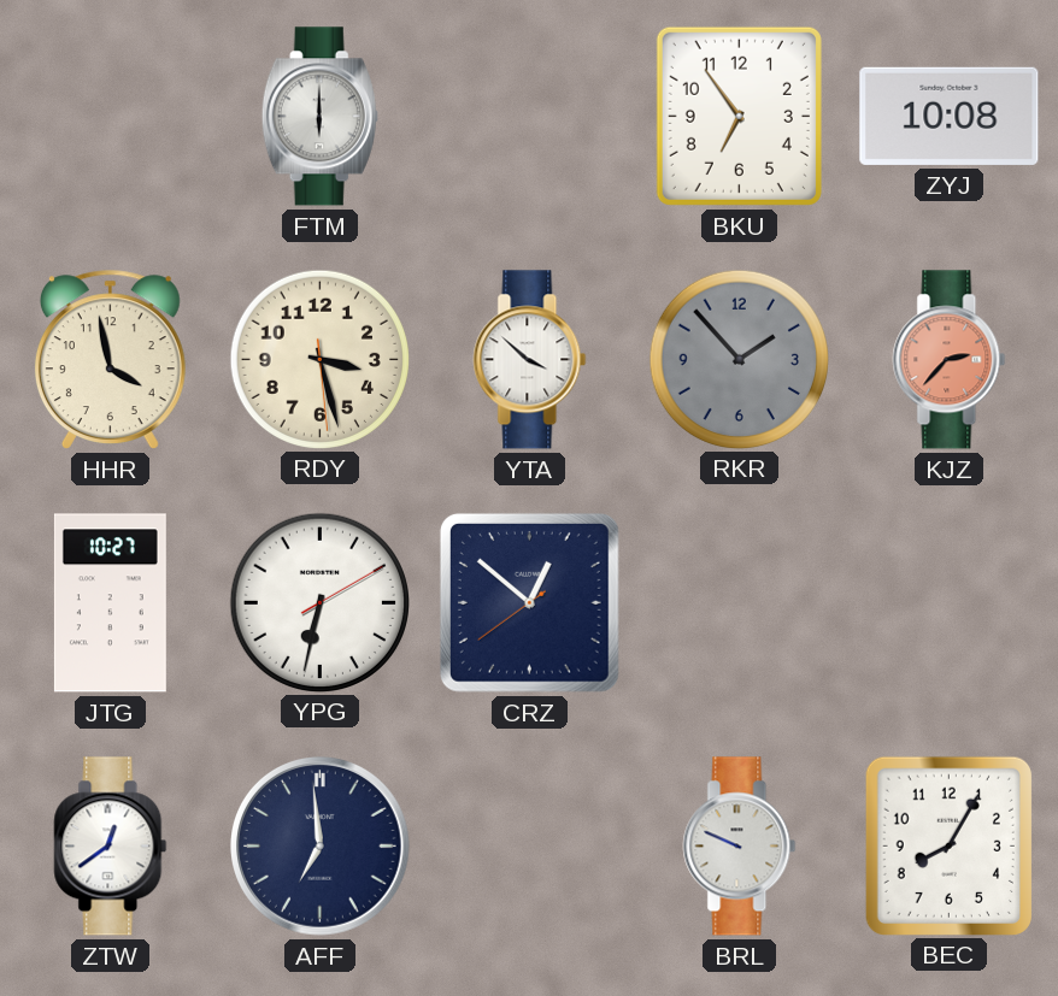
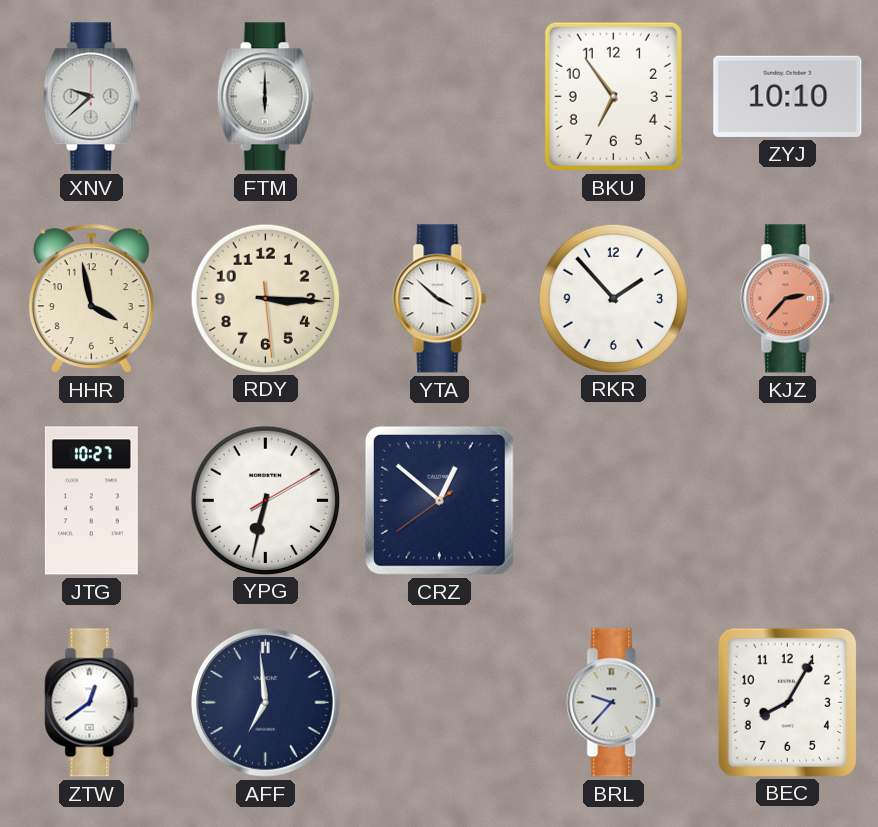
XNV: none -> 9:38
ZYJ: 10:08 -> 10:10
RDY: 3:27 -> 3:15
RKR dial: grey -> white
BRL: 9:49 -> 9:37
